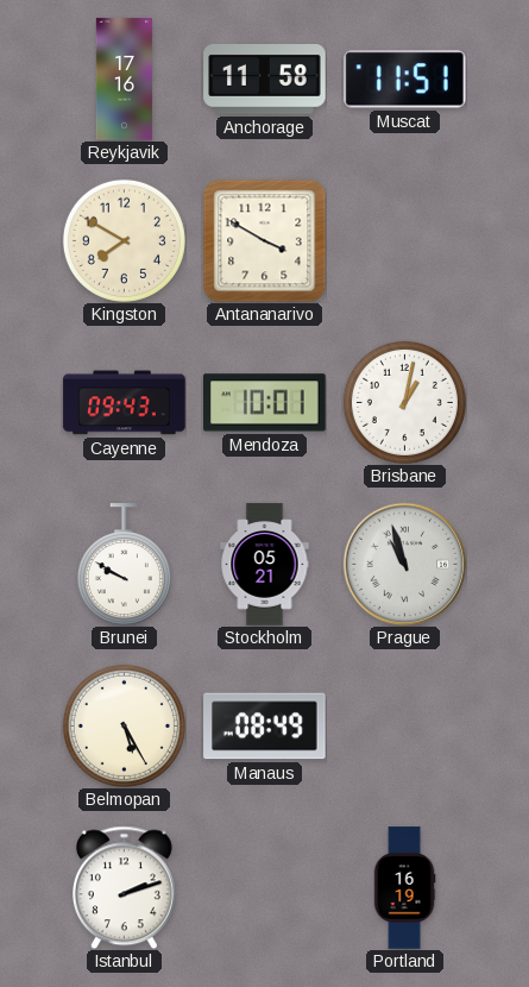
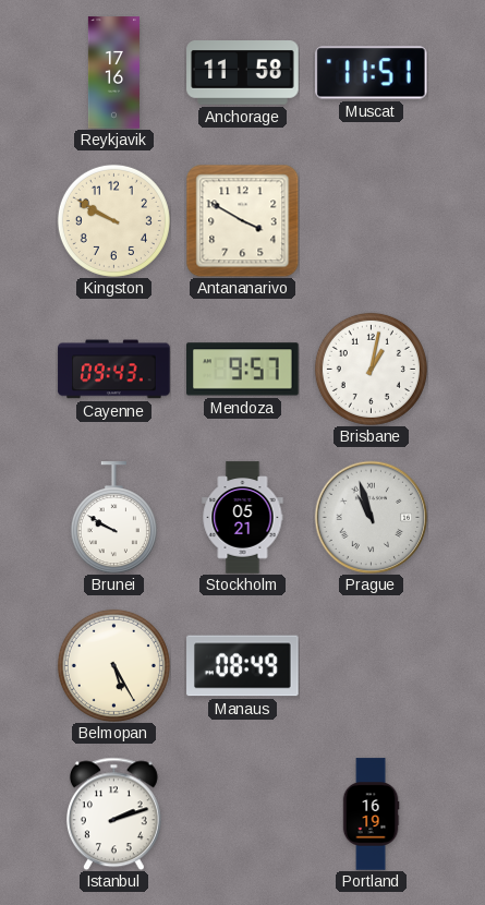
Kingston: 7:50 -> 9:50
Mendoza: 10:01 -> 9:57
